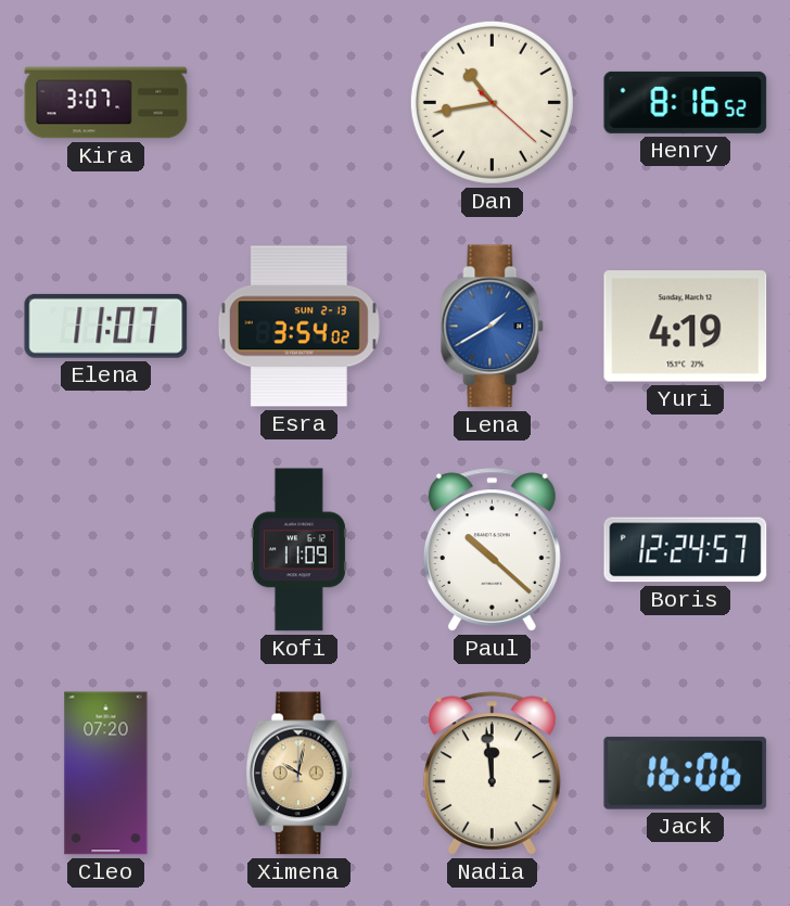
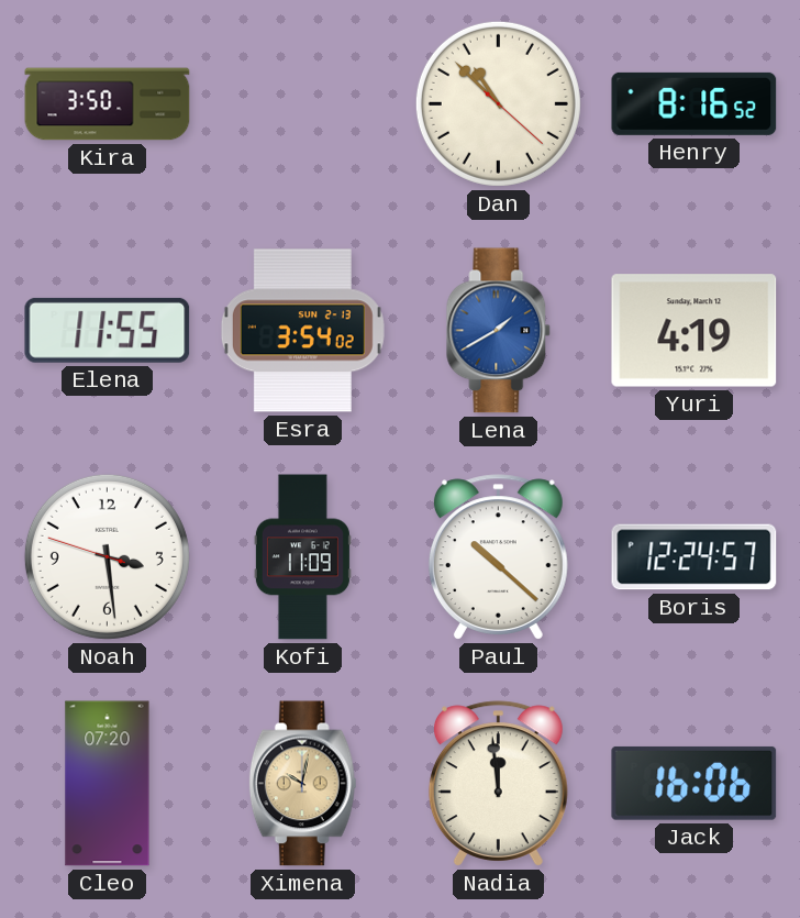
Kira: 3:07 -> 3:50
Dan: 10:43 -> 10:52
Elena: 11:07 -> 11:55
Noah: none -> 3:28
